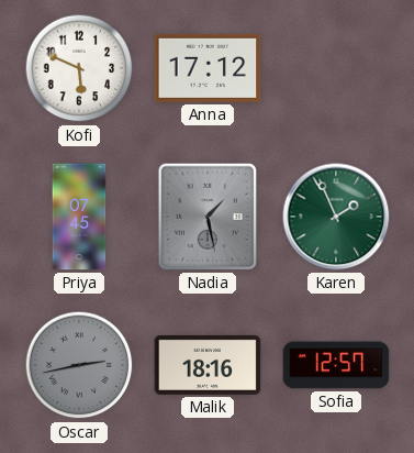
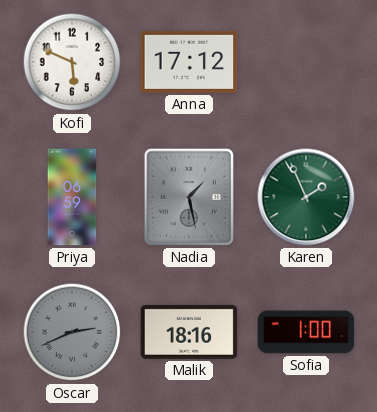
Priya: 07:45 -> 06:59
Oscar: 2:43 -> 2:41
Sofia: 12:57 -> 1:00
